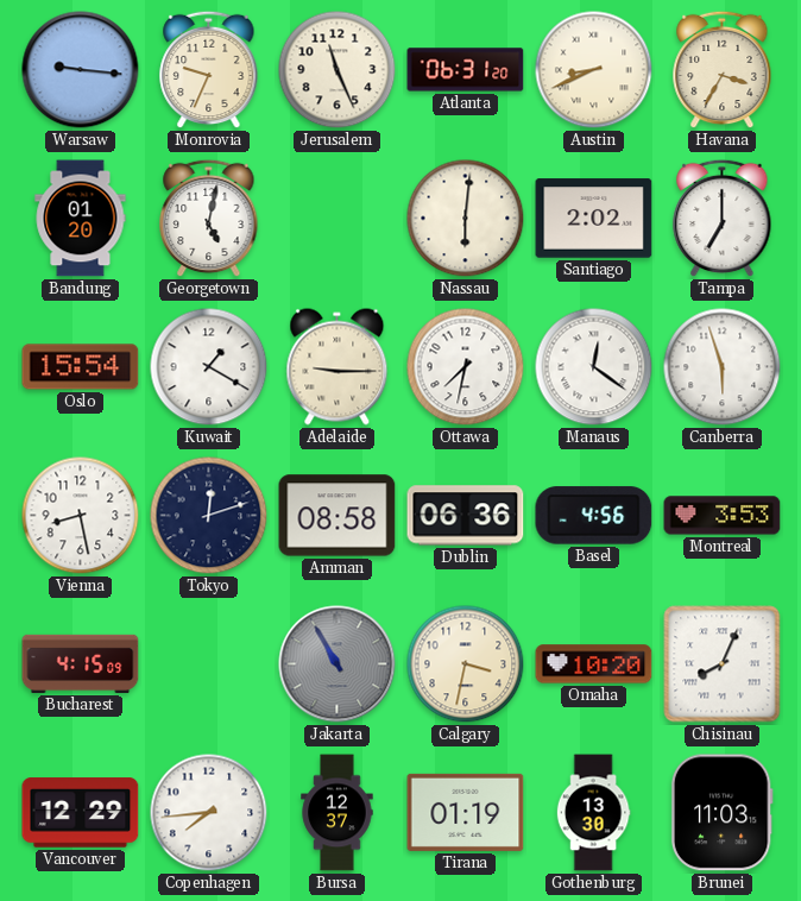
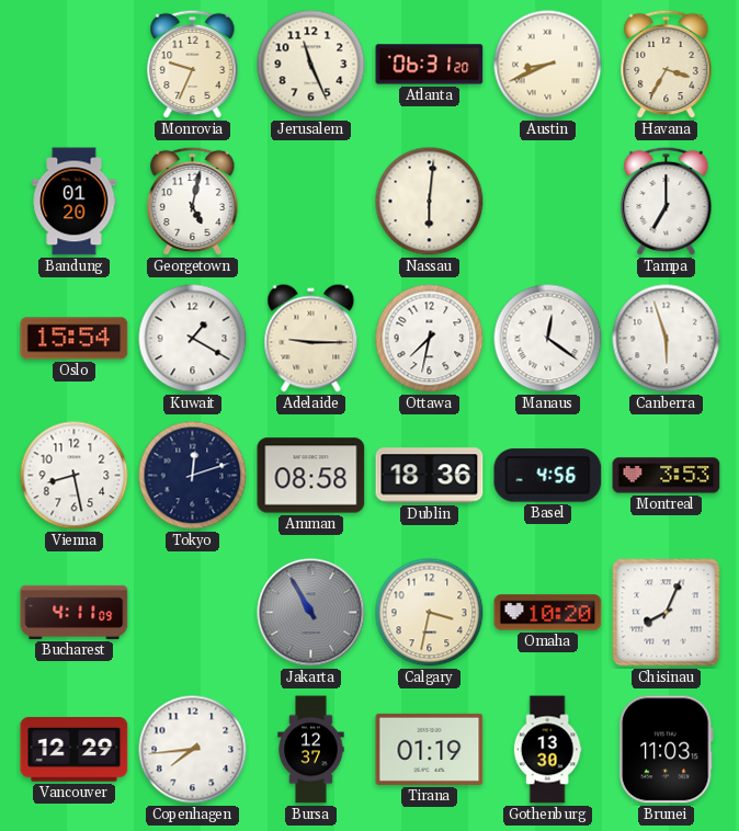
Warsaw: 9:16 -> none
Santiago: 2:02 -> none
Dublin: 06:36 -> 18:36
Bucharest: 4:15 -> 4:11
